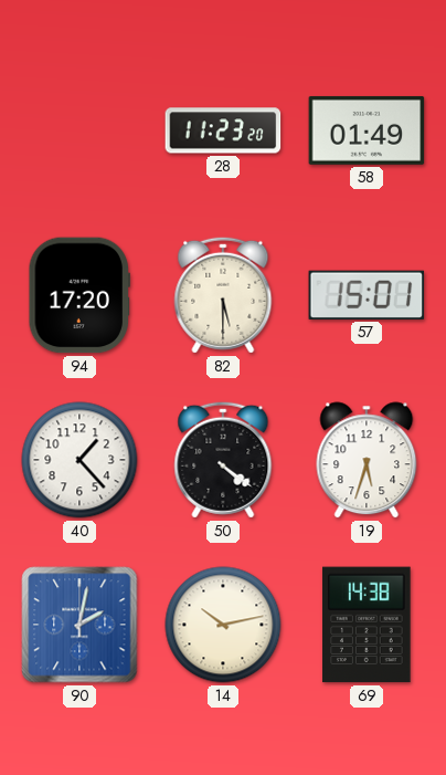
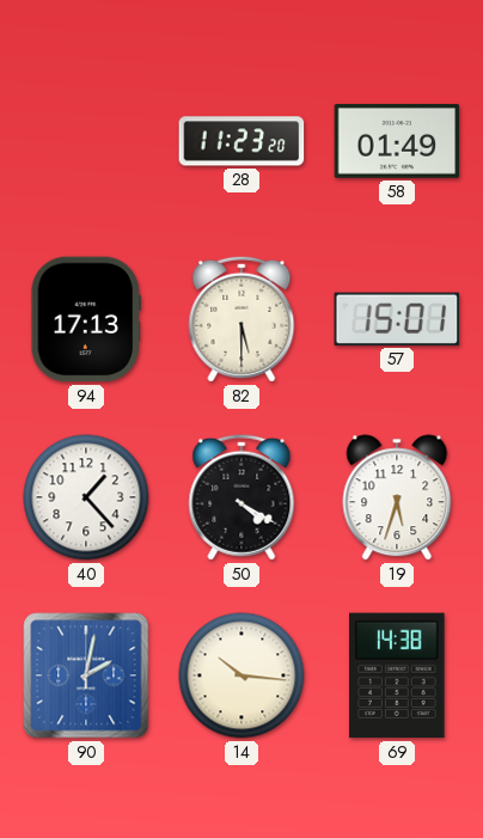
94: 17:20 -> 17:13
50: 4:21 -> 4:20
14: 10:13 -> 10:16
